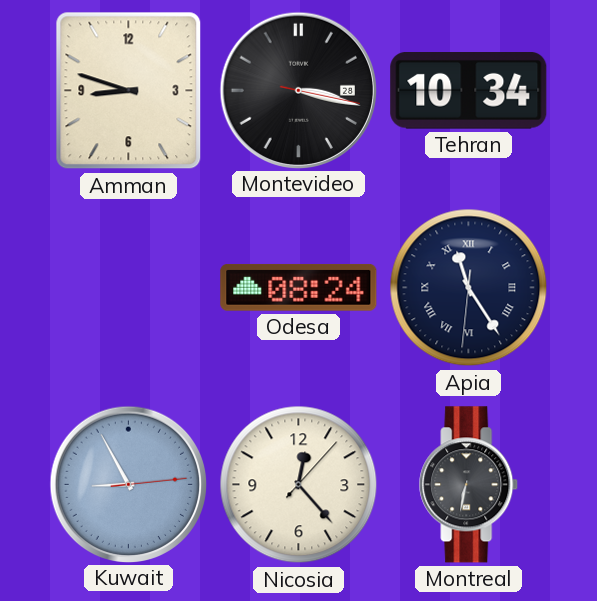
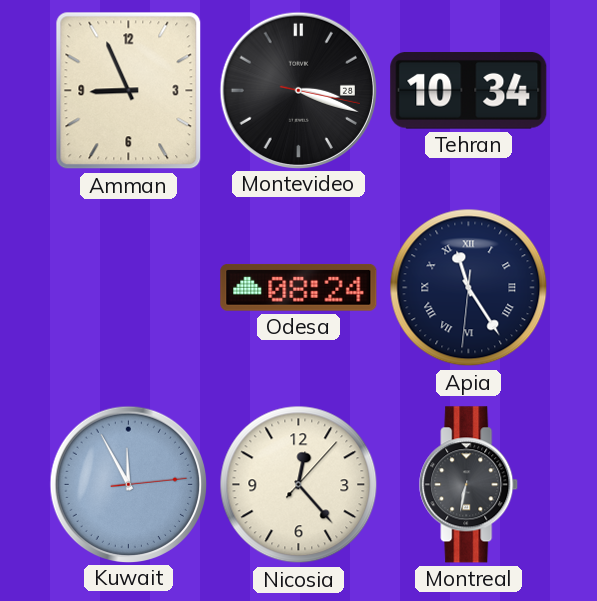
Amman: 8:48 -> 8:56
Montevideo: 3:17 -> 3:18
Kuwait: 8:55 -> 11:55
